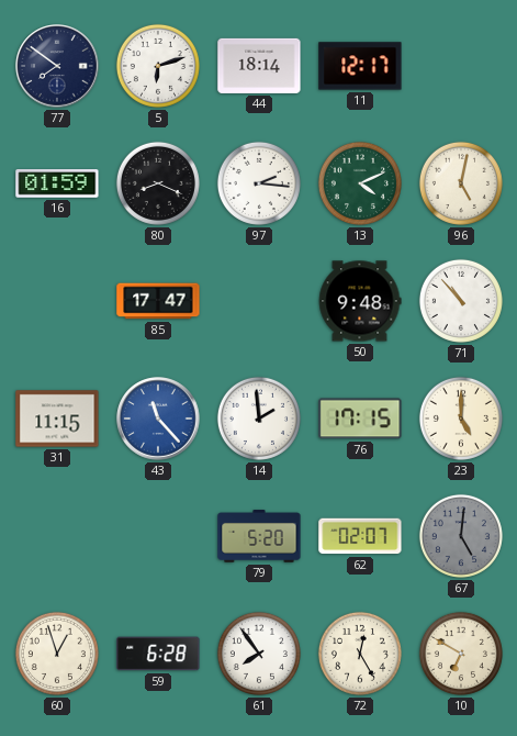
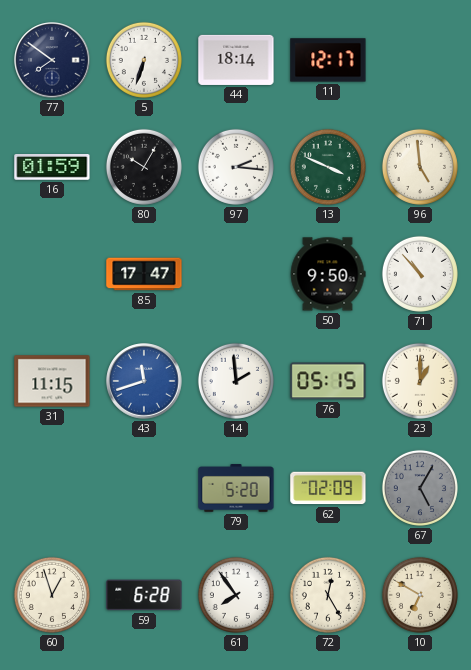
5: 6:12 -> 6:33
80: 8:19 -> 10:05
13: 4:11 -> 3:49
96: 5:02 -> 4:59
50: 9:48 -> 9:50
43: 11:23 -> 11:42
76: 17:15 -> 05:15
23: 5:00 -> 1:00
62: 02:07 -> 02:09
67: 5:01 -> 5:05
